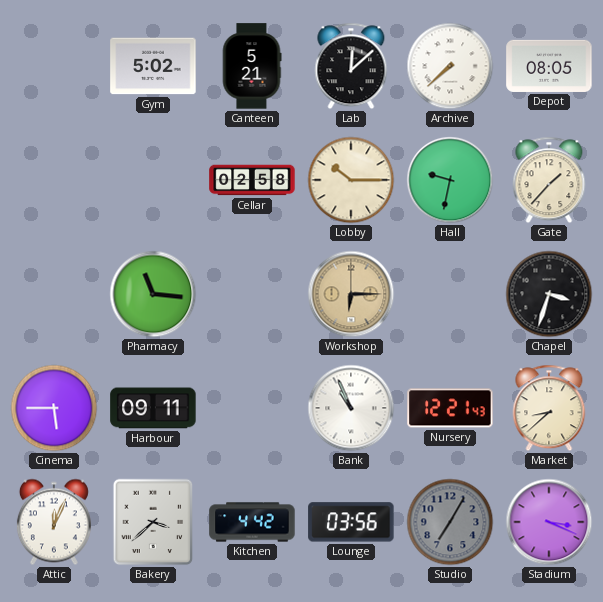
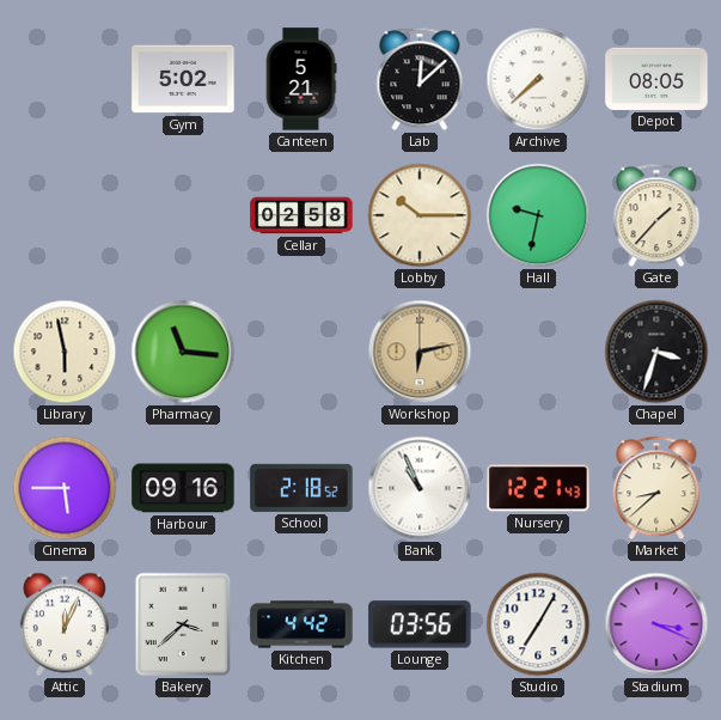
Library: none -> 5:58
Workshop: 6:15 -> 6:13
Harbour: 09:11 -> 09:16
School: none -> 2:18
Studio dial: grey -> white
